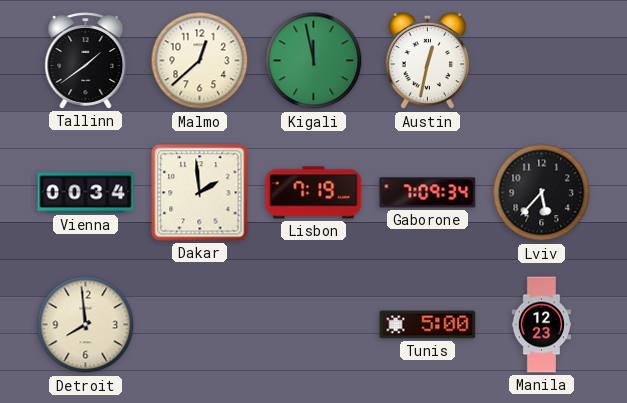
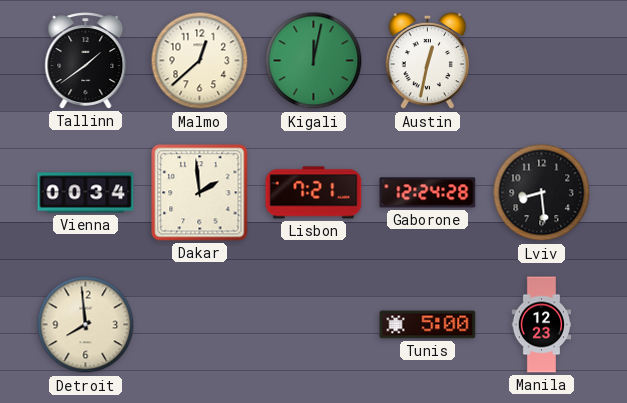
Kigali: 11:58 -> 12:02
Lisbon: 7:19 -> 7:21
Gaborone: 7:09 -> 12:24
Lviv: 5:37 -> 8:29
